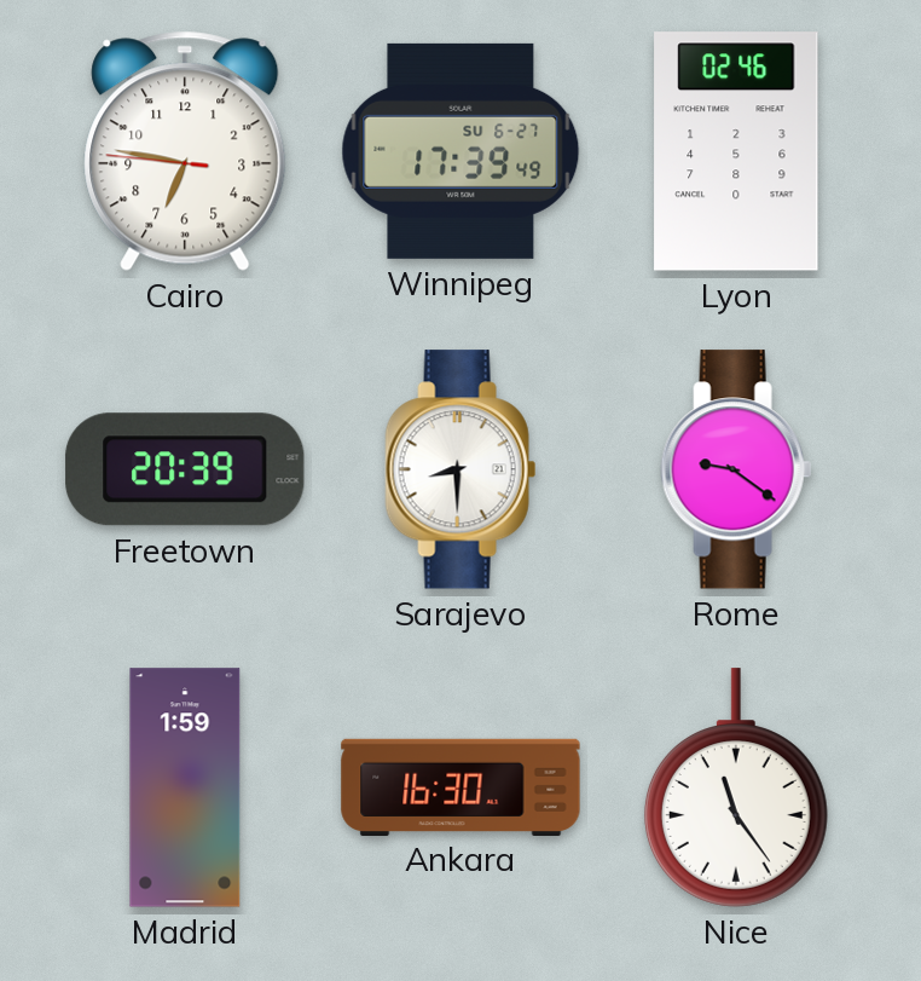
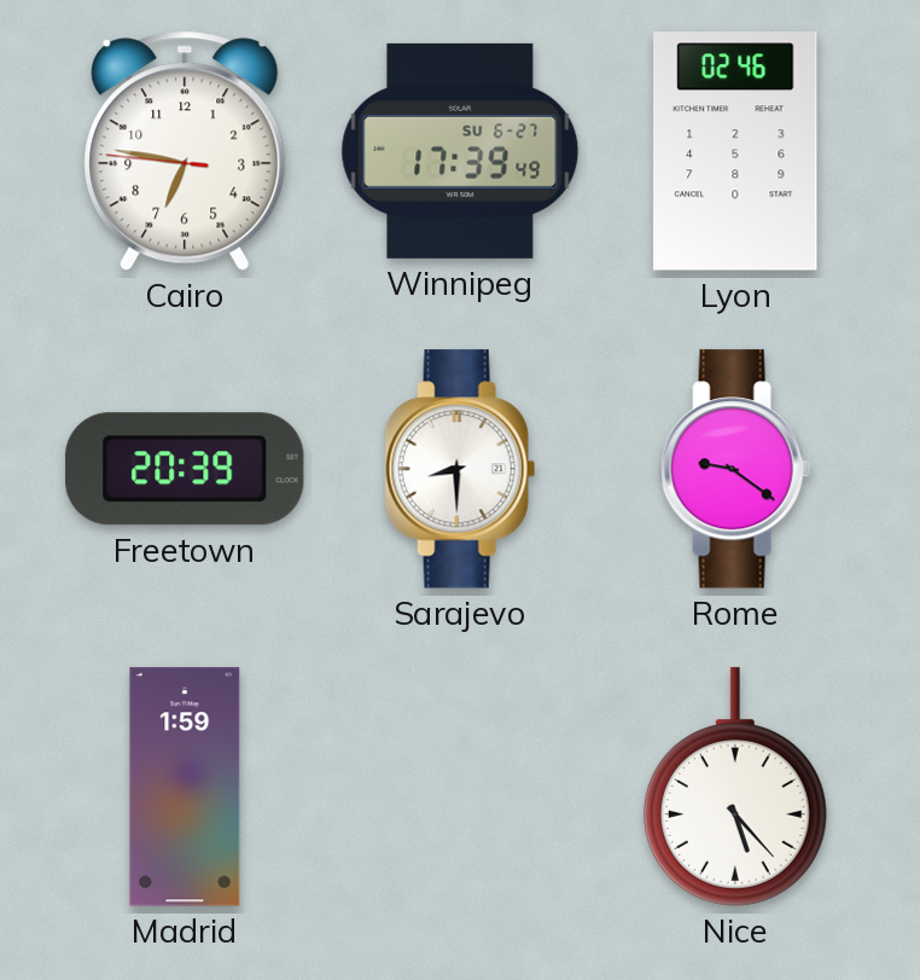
Ankara: 16:30 -> none
Nice: 11:24 -> 5:23
